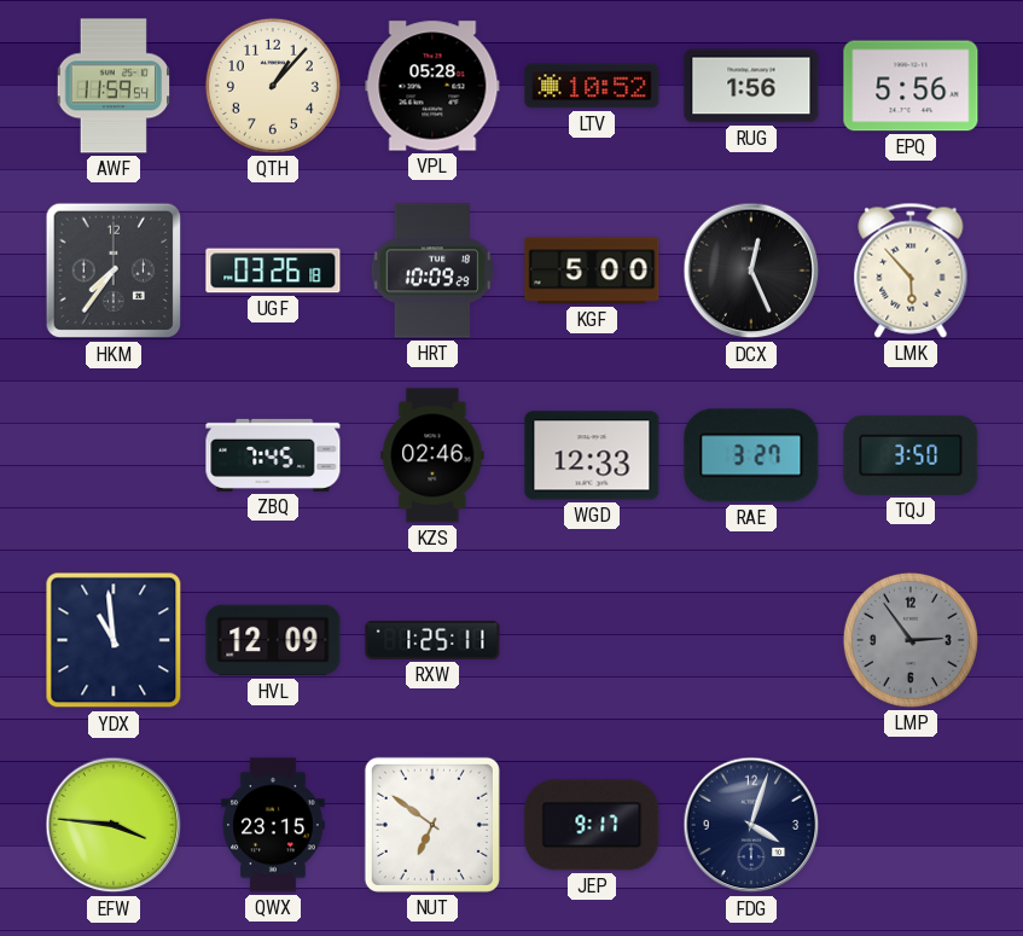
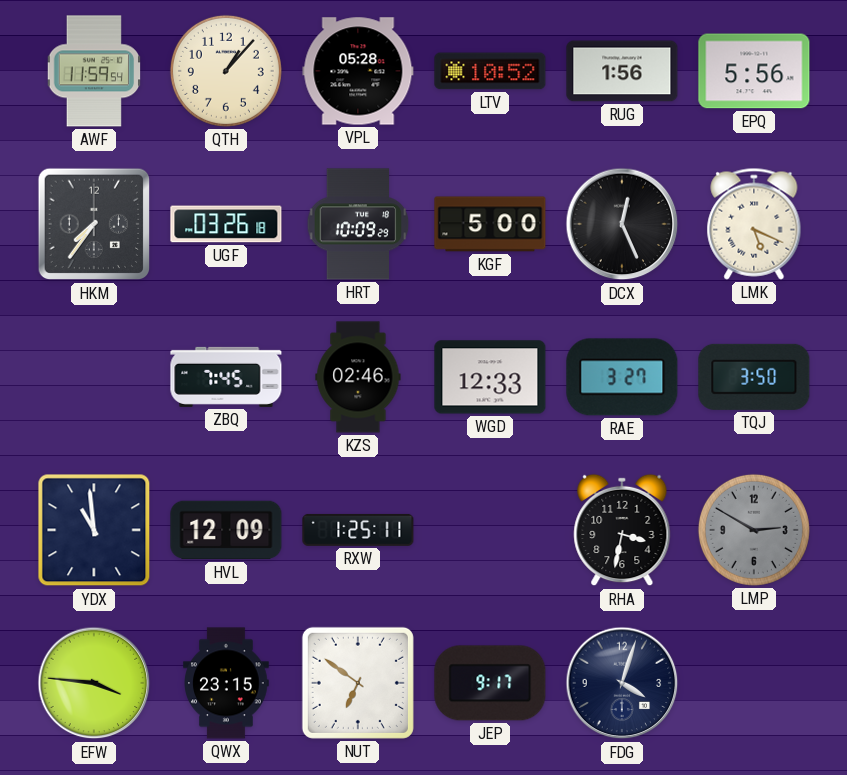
LMK: 5:53 -> 5:19
RHA: none -> 3:32
LMP: 2:54 -> 2:50
